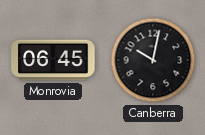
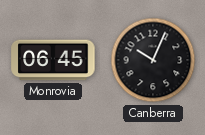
Canberra: 10:02 -> 10:04
